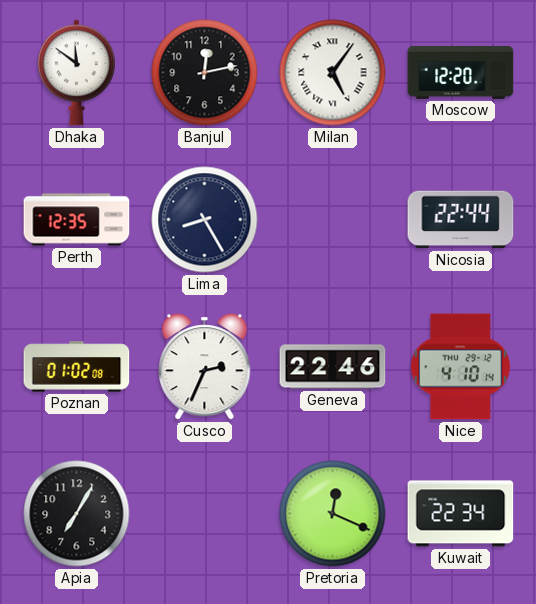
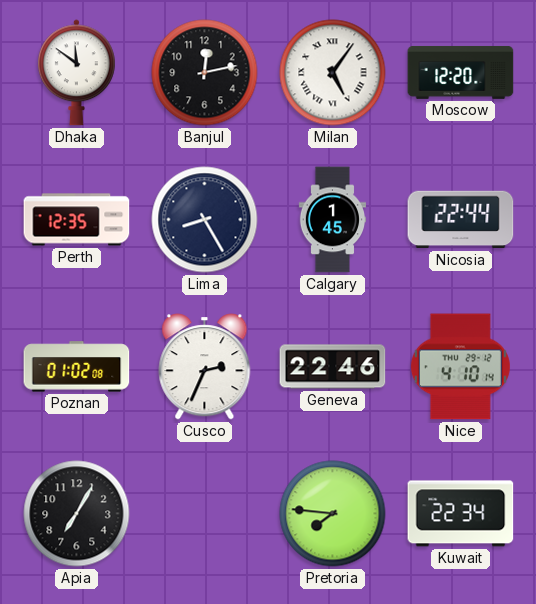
Calgary: none -> 1:45
Pretoria: 12:19 -> 7:46
